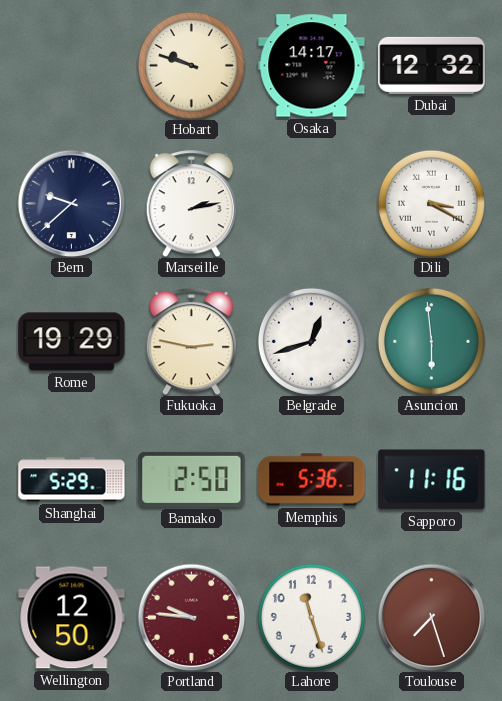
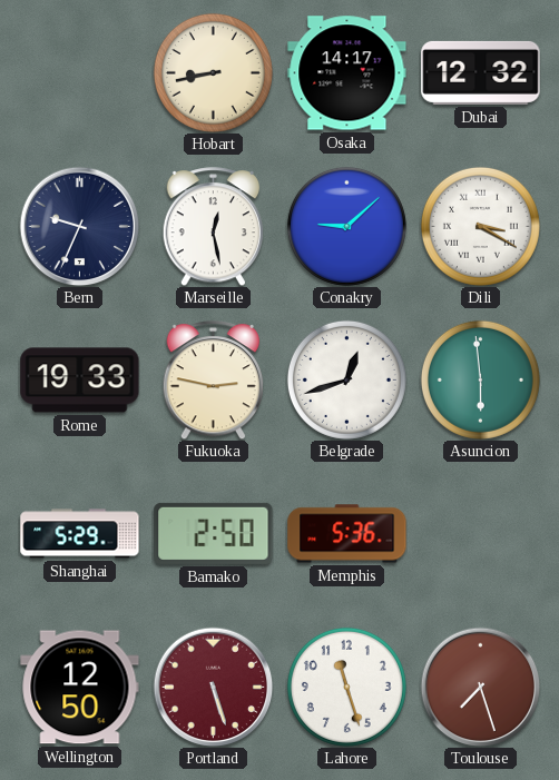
Hobart: 9:48 -> 8:43
Bern: 9:38 -> 9:34
Marseille: 2:13 -> 12:28
Conakry: none -> 9:08
Rome: 19:29 -> 19:33
Sapporo: 11:16 -> none
Portland: 9:46 -> 5:27
